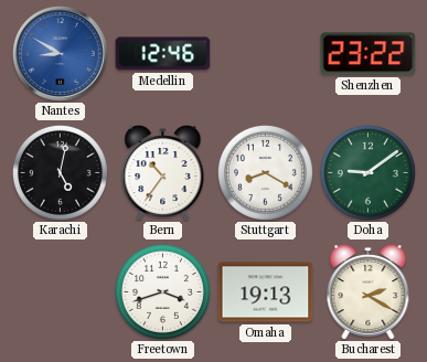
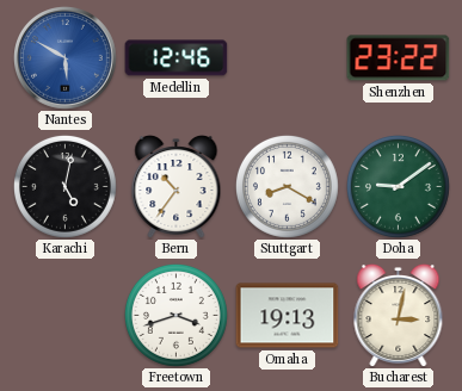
Nantes: 8:50 -> 5:50
Bucharest: 2:20 -> 3:02
